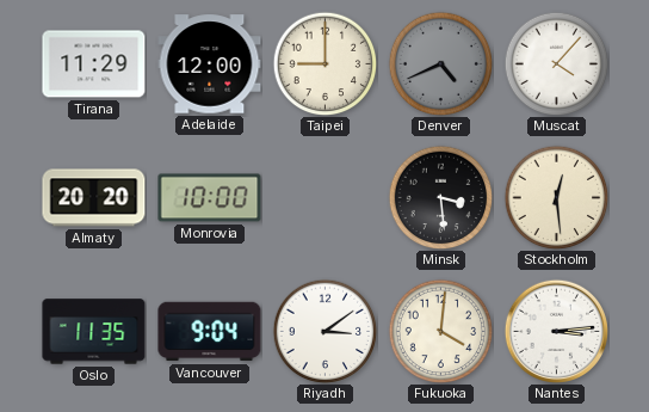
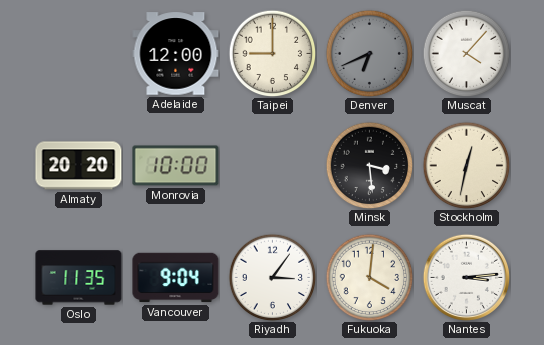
Tirana: 11:29 -> none
Denver: 4:41 -> 6:41
Stockholm: 12:29 -> 12:32
Riyadh: 3:09 -> 3:06
